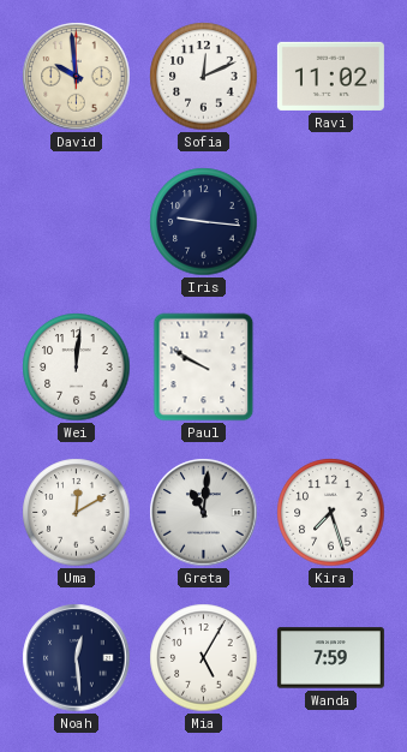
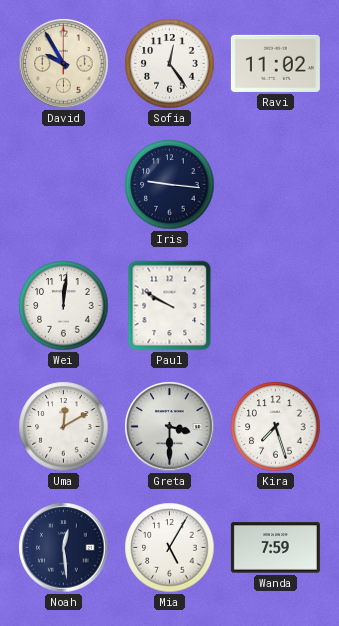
David: 9:59 -> 9:55
Sofia: 12:11 -> 12:24
Greta: 11:01 -> 3:30
